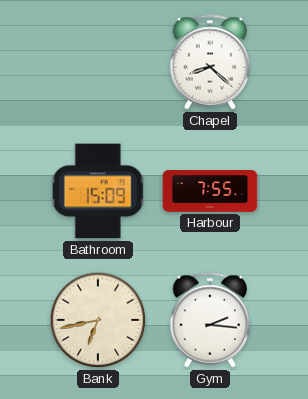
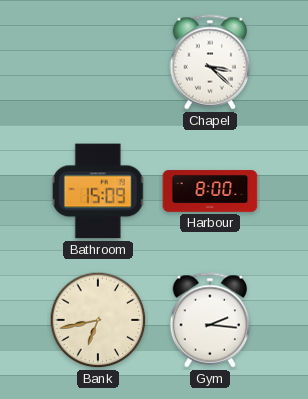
Chapel: 8:22 -> 3:22
Harbour: 7:55 -> 8:00
